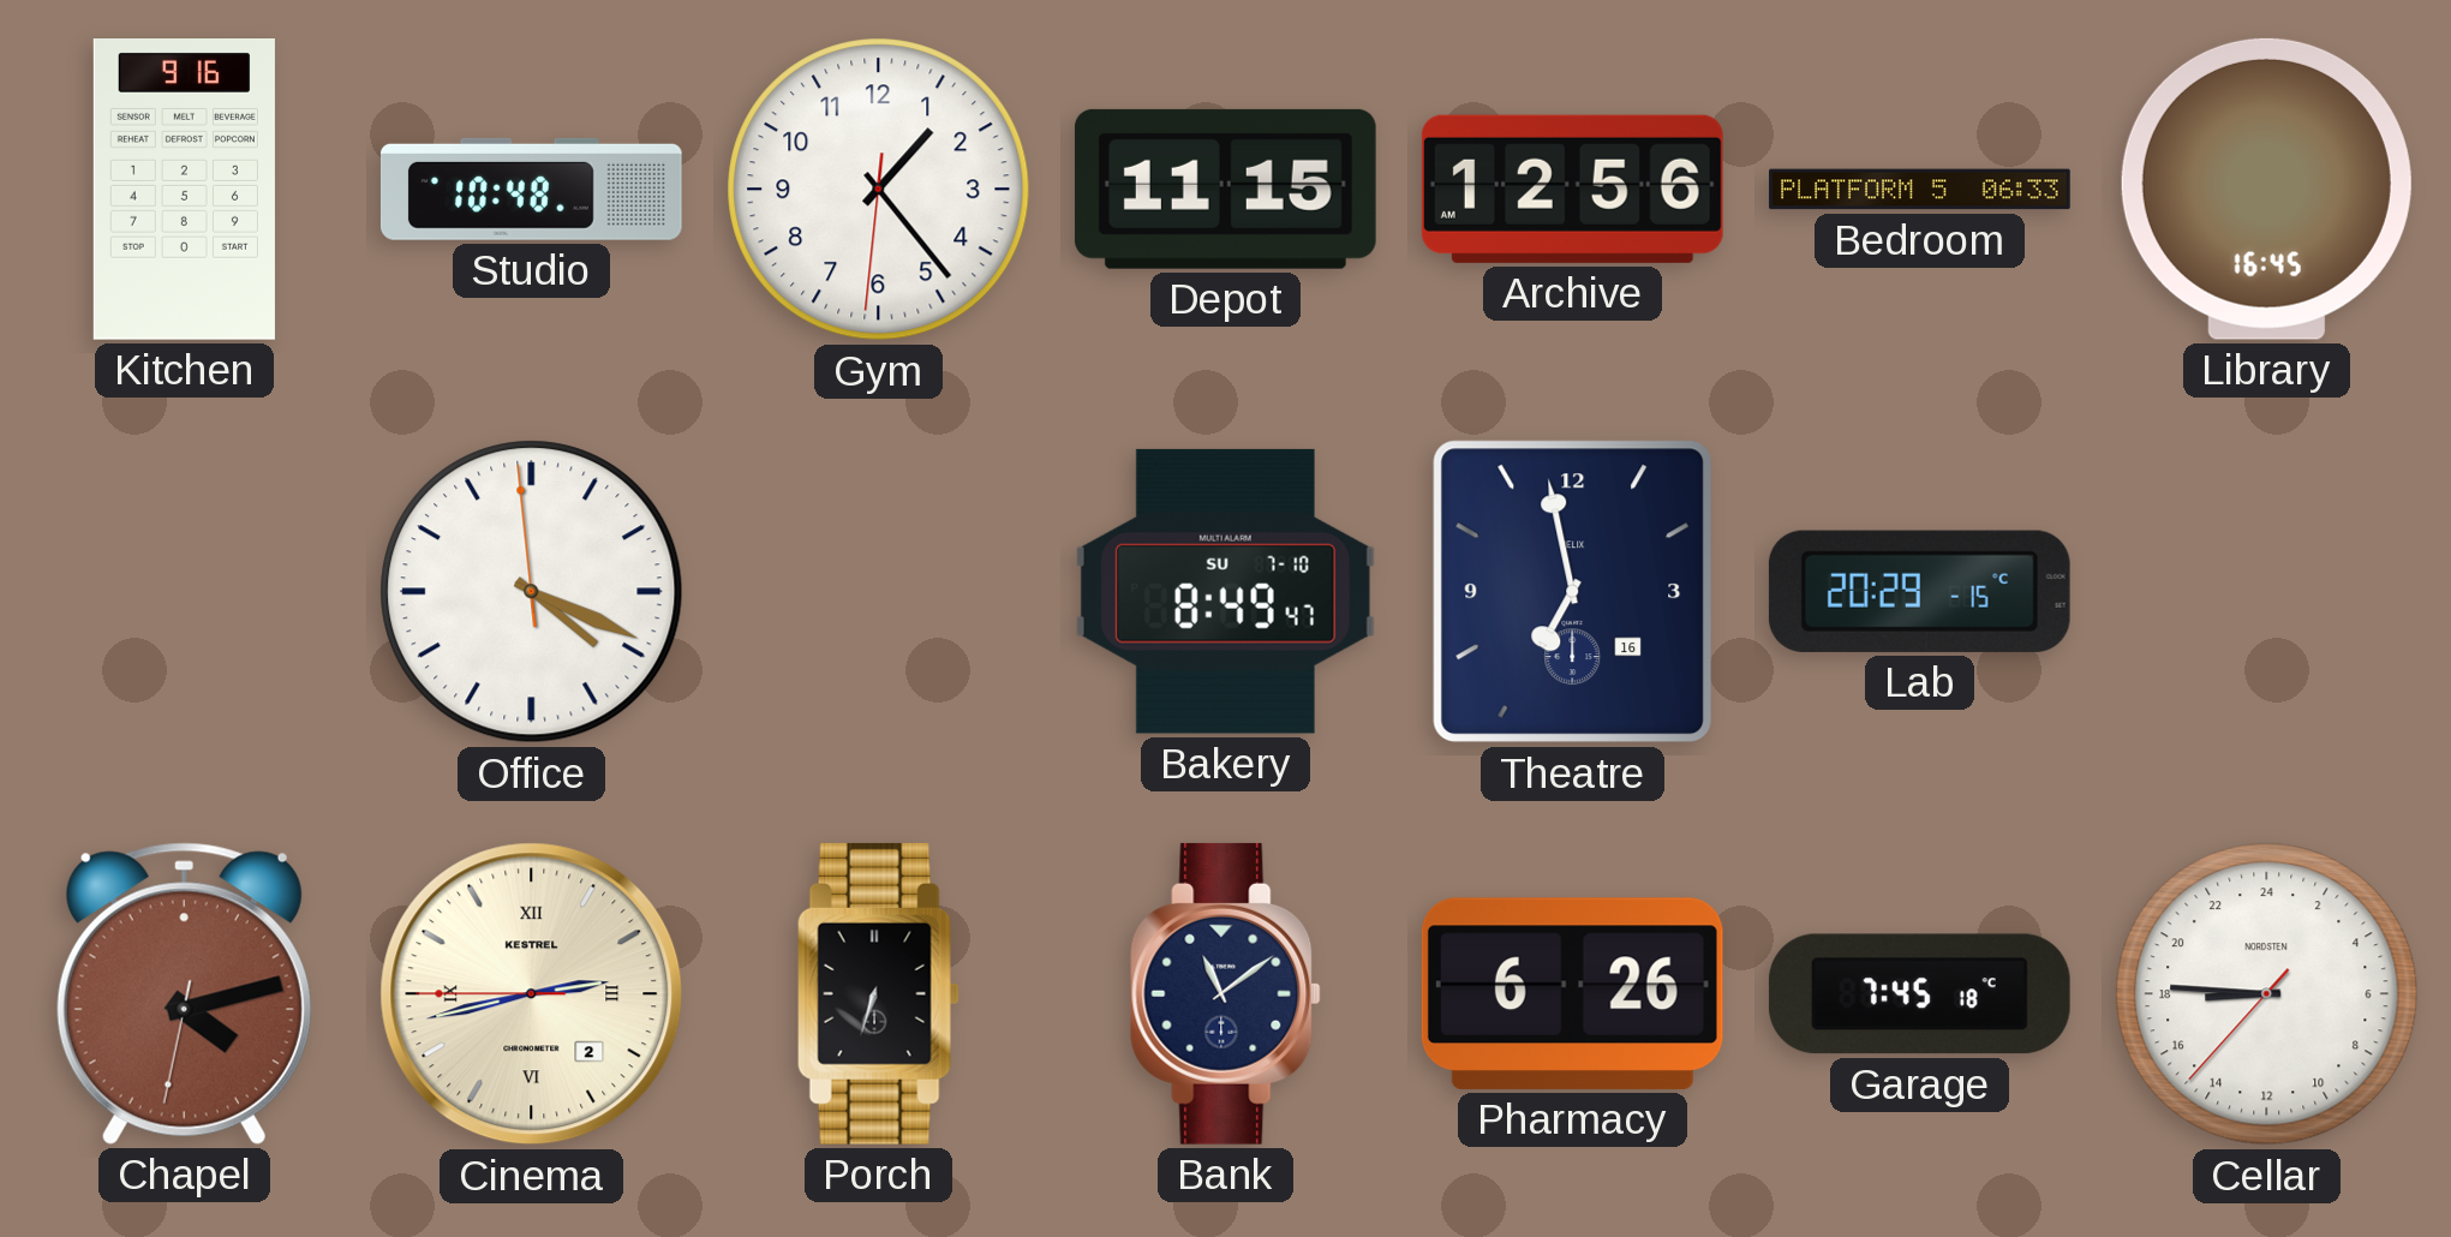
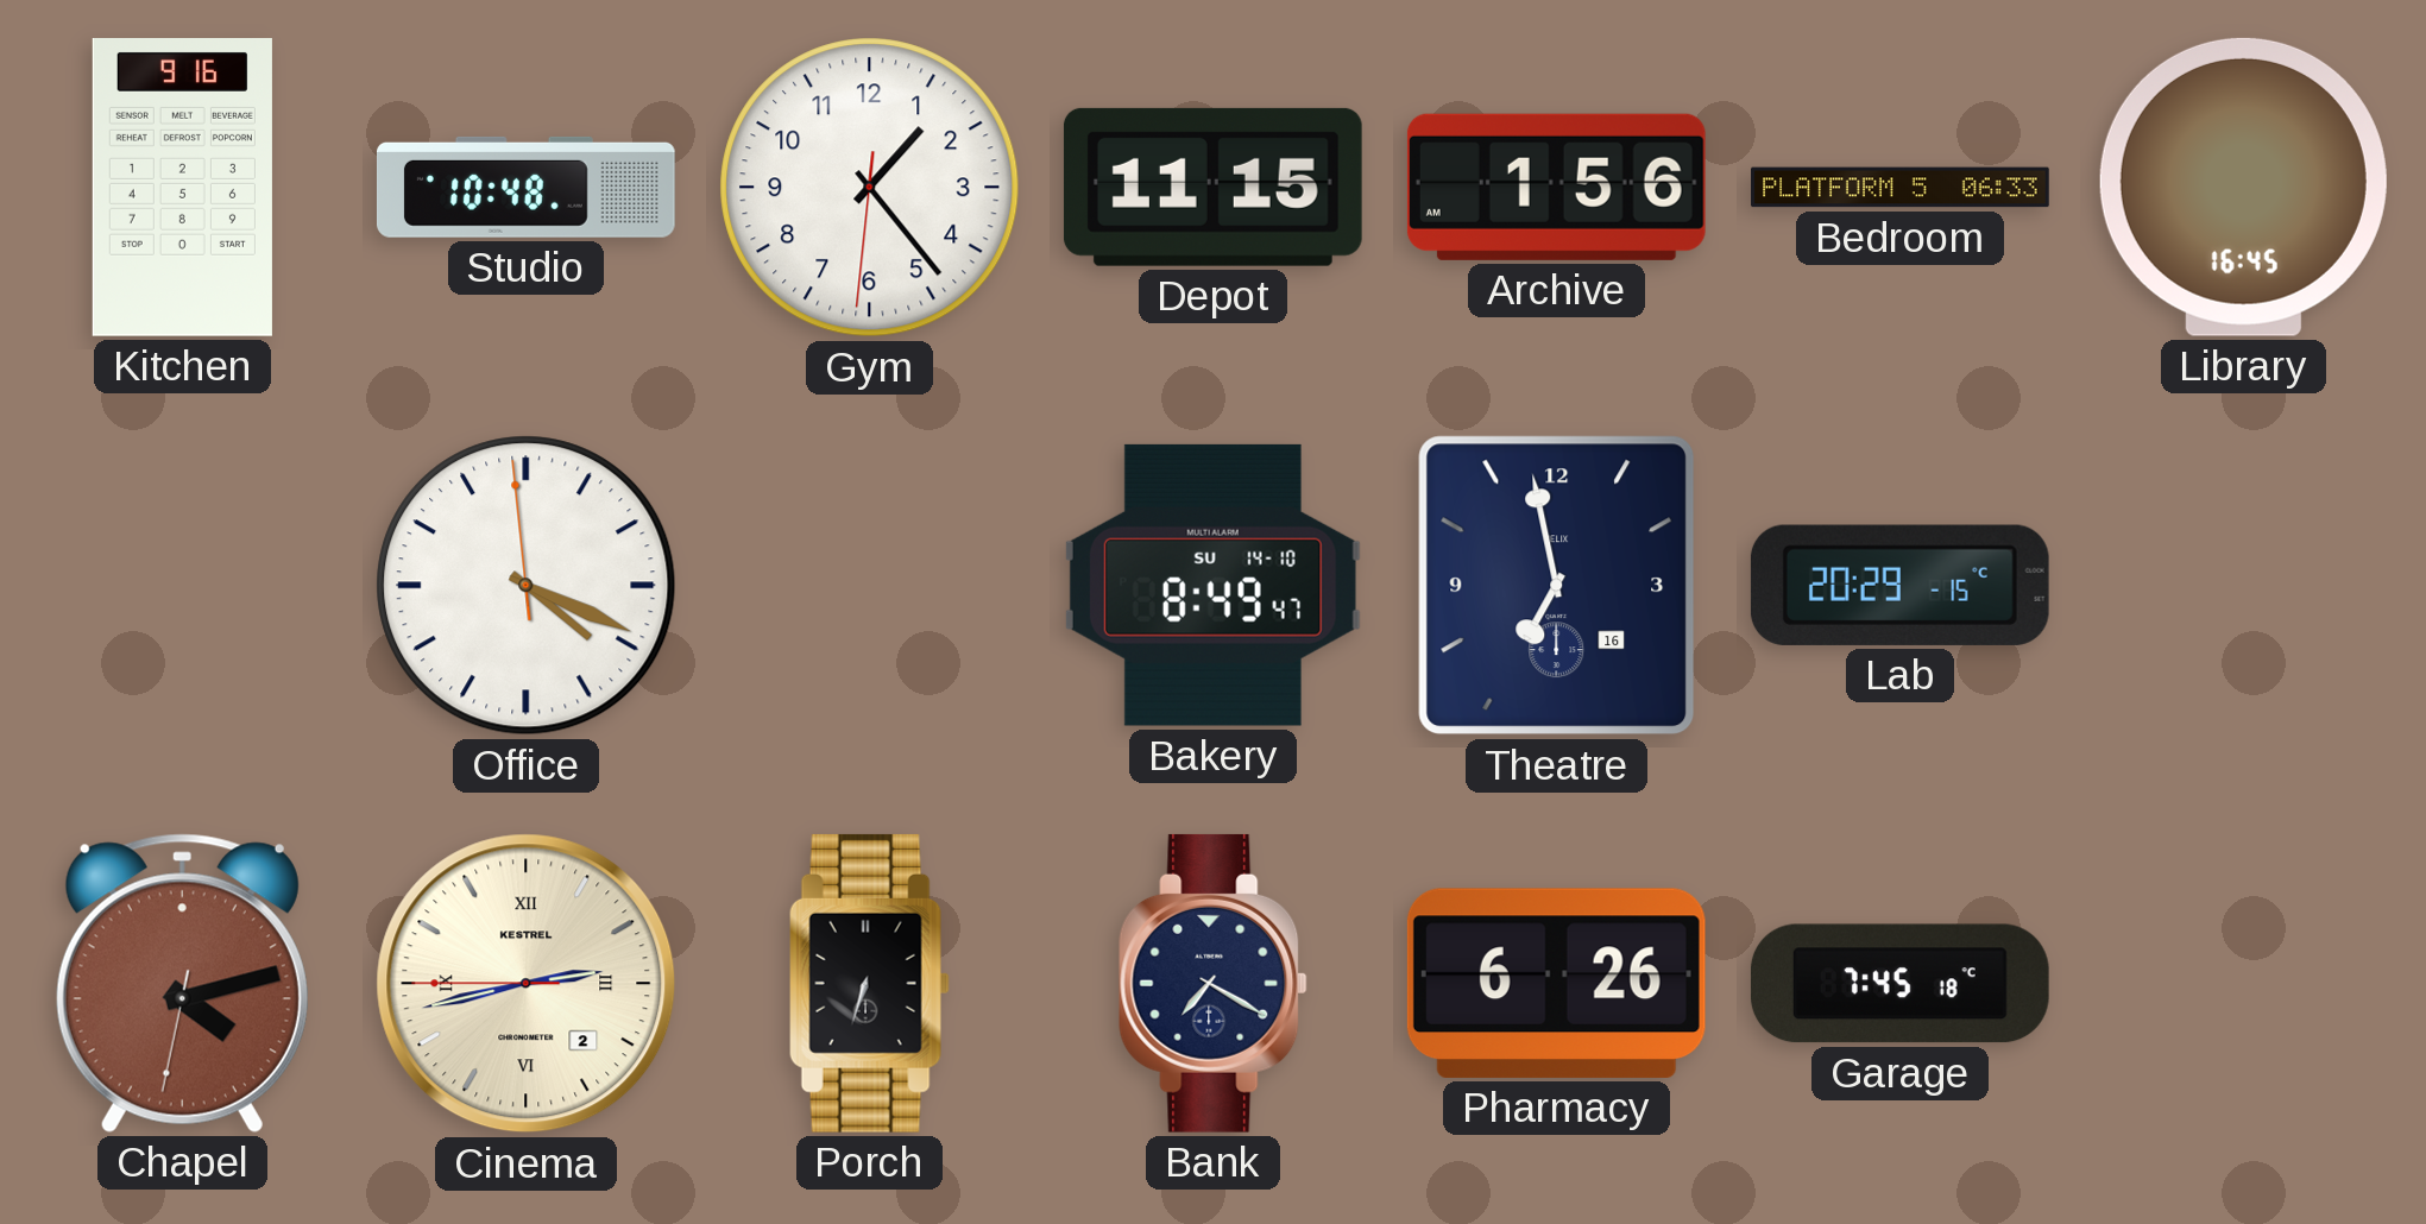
Archive: 12:56 -> 1:56
Bakery date: SU 7-10 -> SU 14-10
Bank: 11:09 -> 7:20
Cellar: 17:45 -> none
